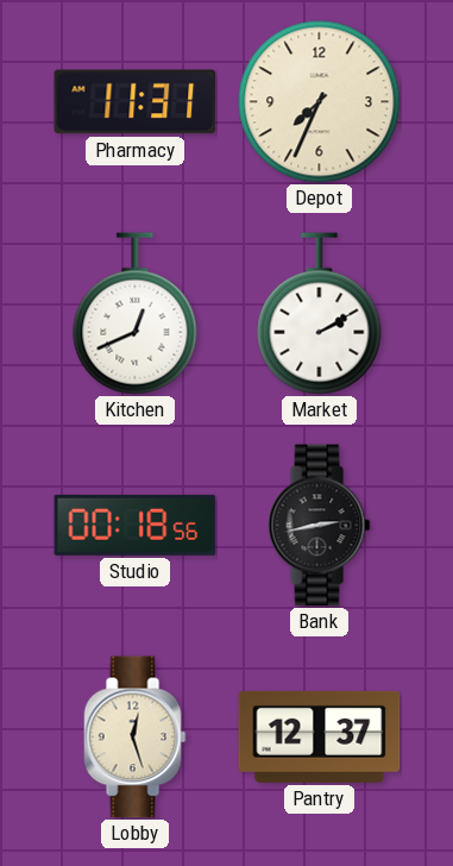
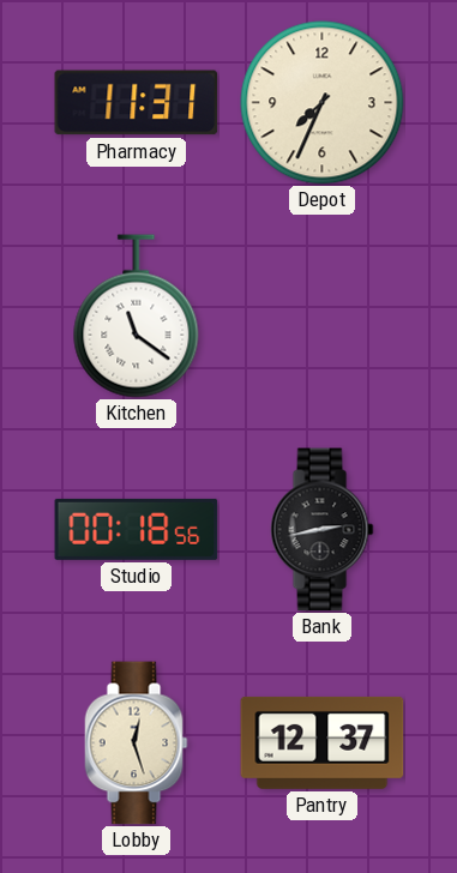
Kitchen: 12:41 -> 11:21
Market: 2:10 -> none
